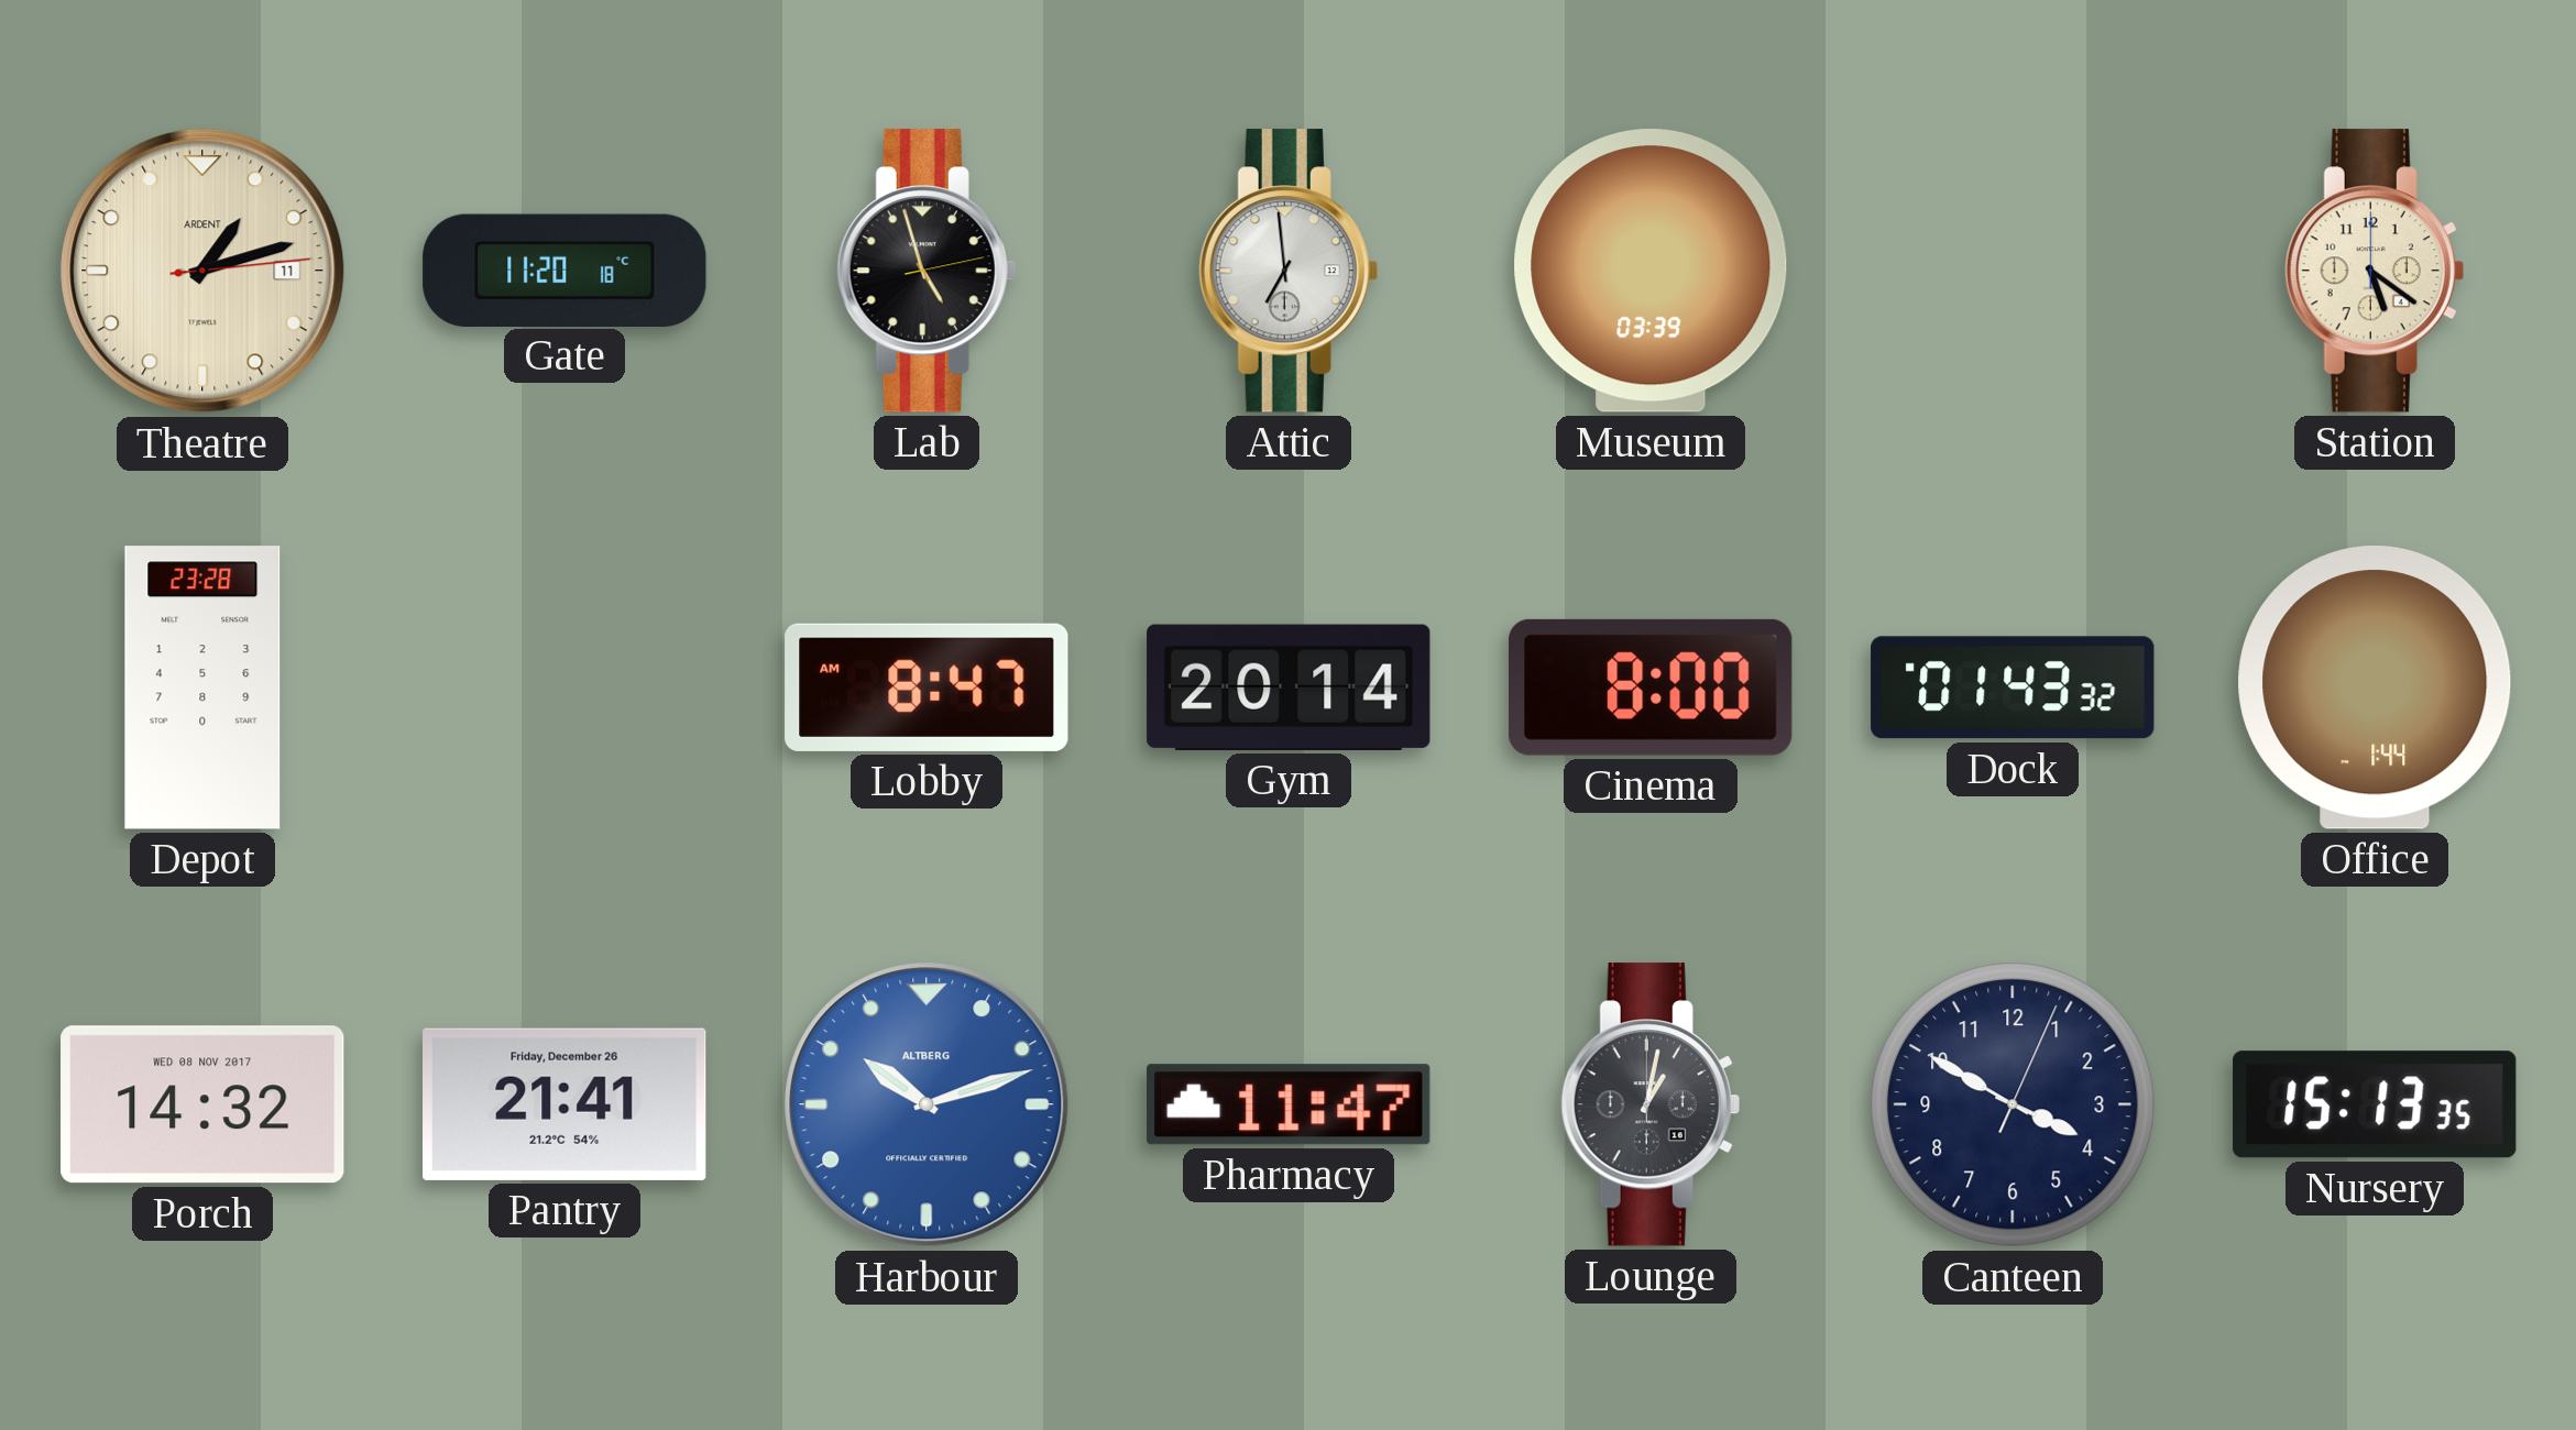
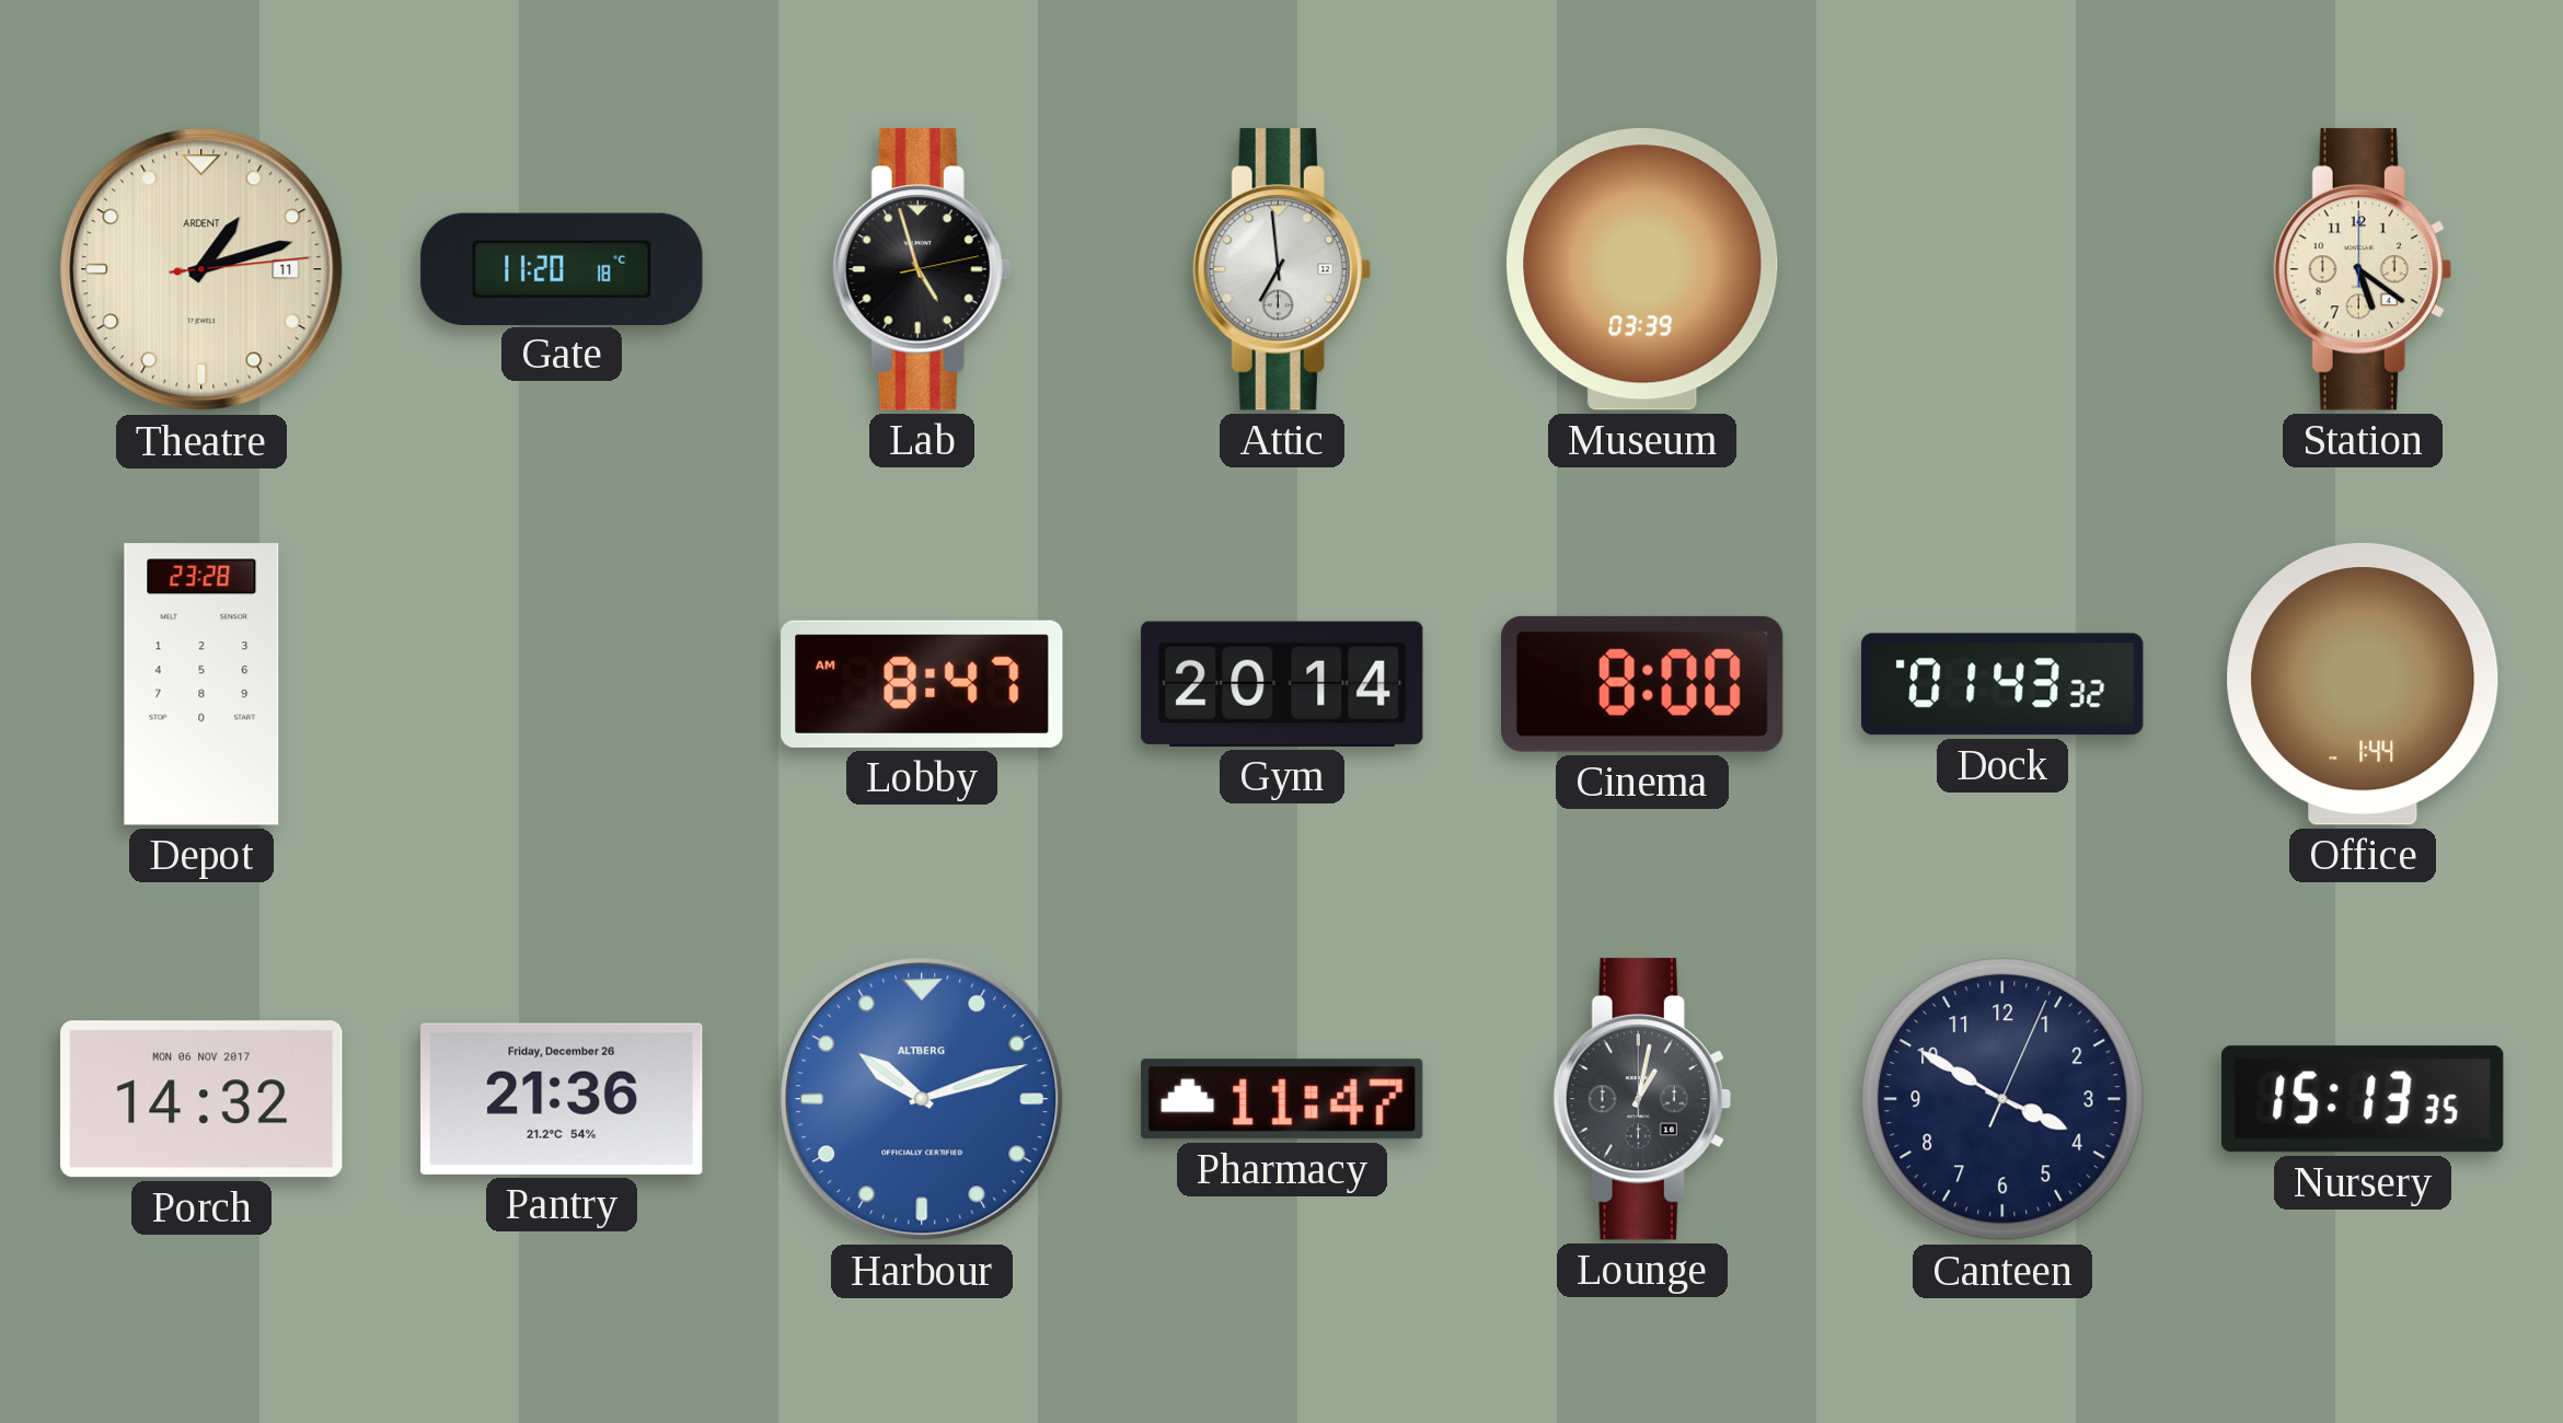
Porch date: WED 08 NOV 2017 -> MON 06 NOV 2017
Pantry: 21:41 -> 21:36
